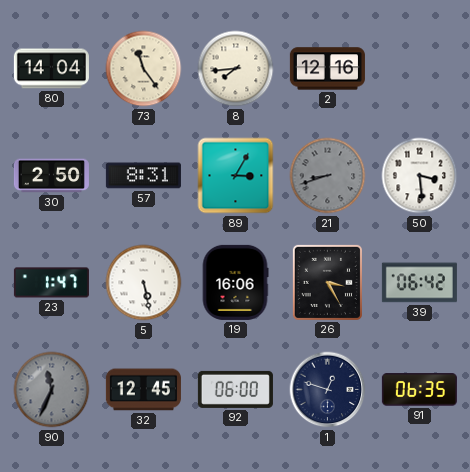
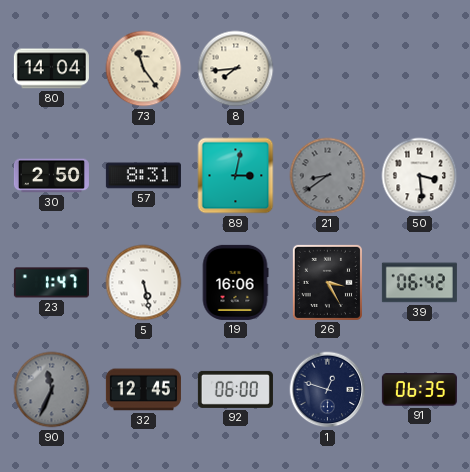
2: 12:16 -> none
89: 3:05 -> 3:02
21: 8:42 -> 8:39
